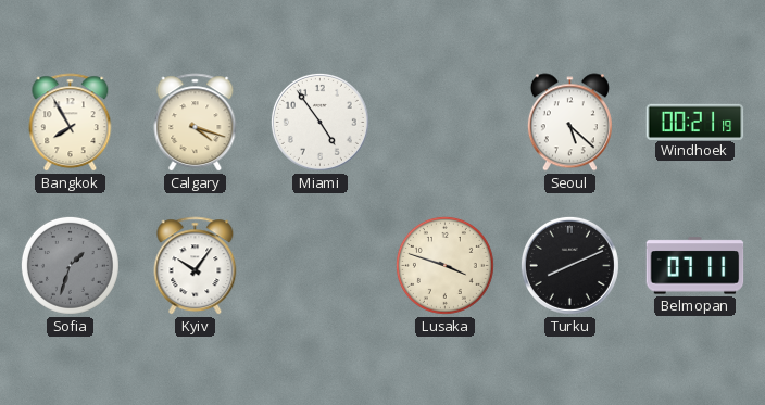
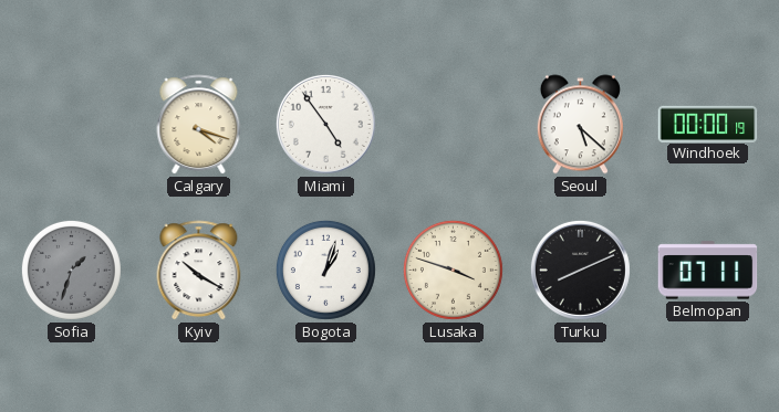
Bangkok: 7:55 -> none
Windhoek: 00:21 -> 00:00
Kyiv: 10:06 -> 10:20
Bogota: none -> 1:03
